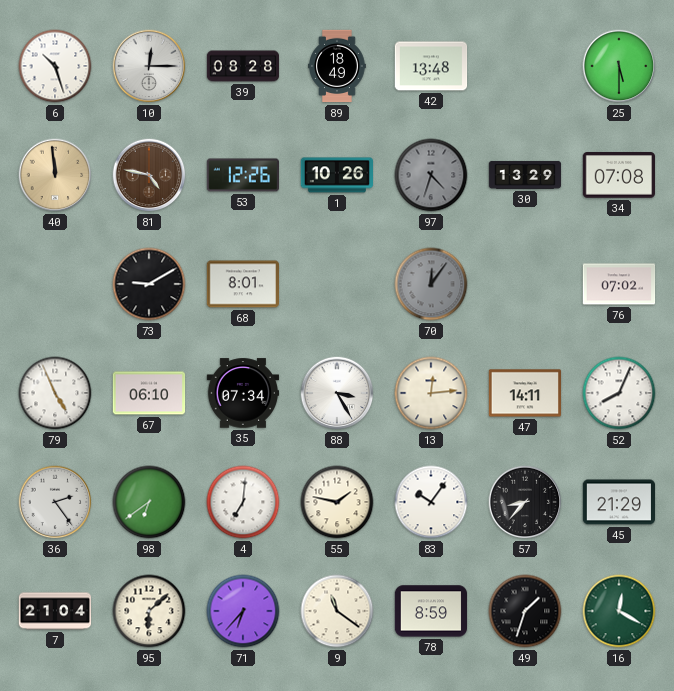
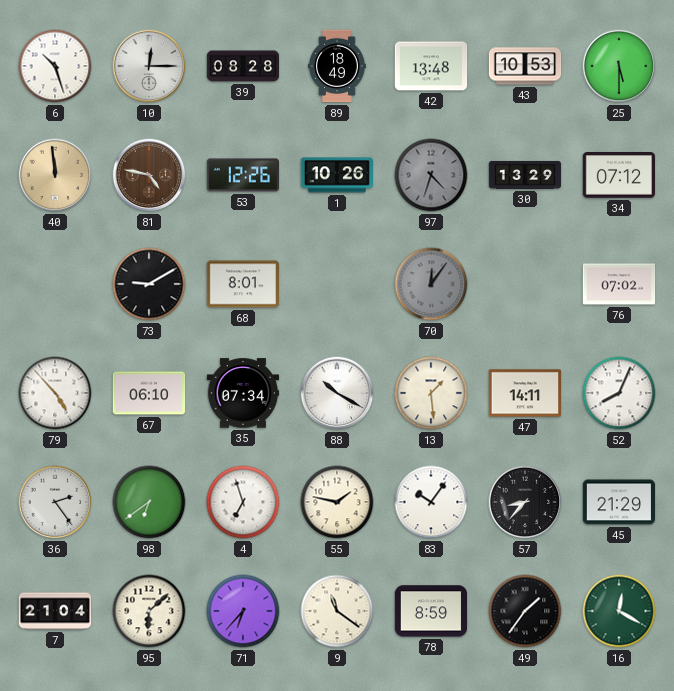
43: none -> 10:53
34: 07:08 -> 07:12
79: 4:56 -> 4:53
88: 3:25 -> 10:20
13: 12:14 -> 1:29
4: 7:01 -> 6:57
49: 1:33 -> 1:36
